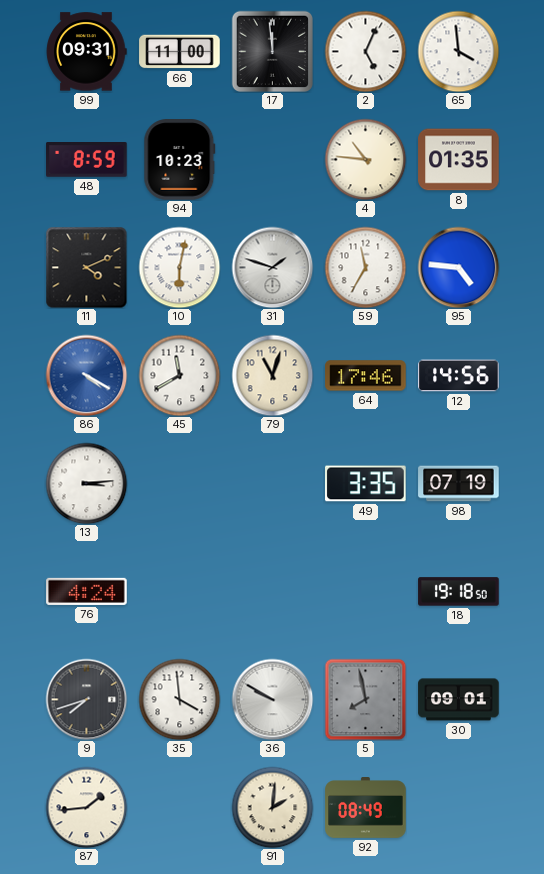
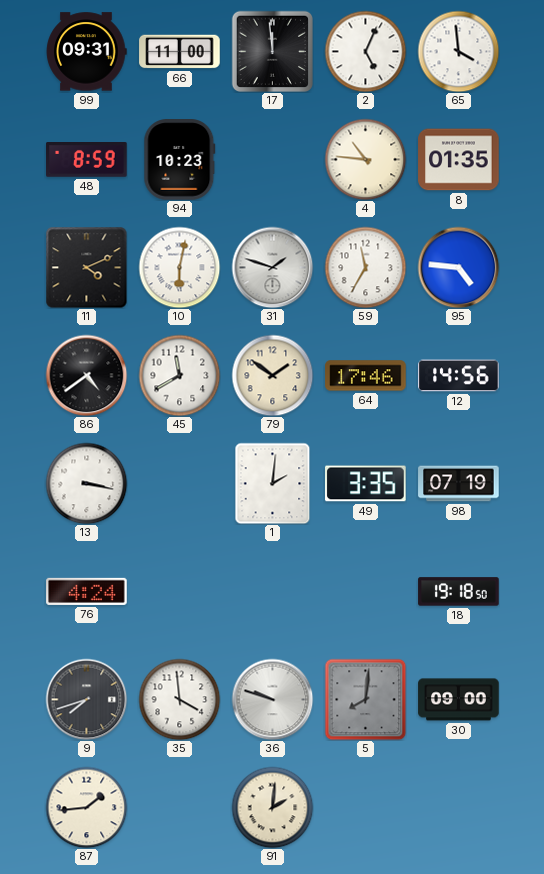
86: 4:20 -> 4:39
86 dial: blue -> black
79: 11:03 -> 1:51
13: 3:14 -> 3:17
1: none -> 2:01
36: 9:50 -> 9:48
5: 7:58 -> 8:01
30: 09:01 -> 09:00
92: 08:49 -> none
